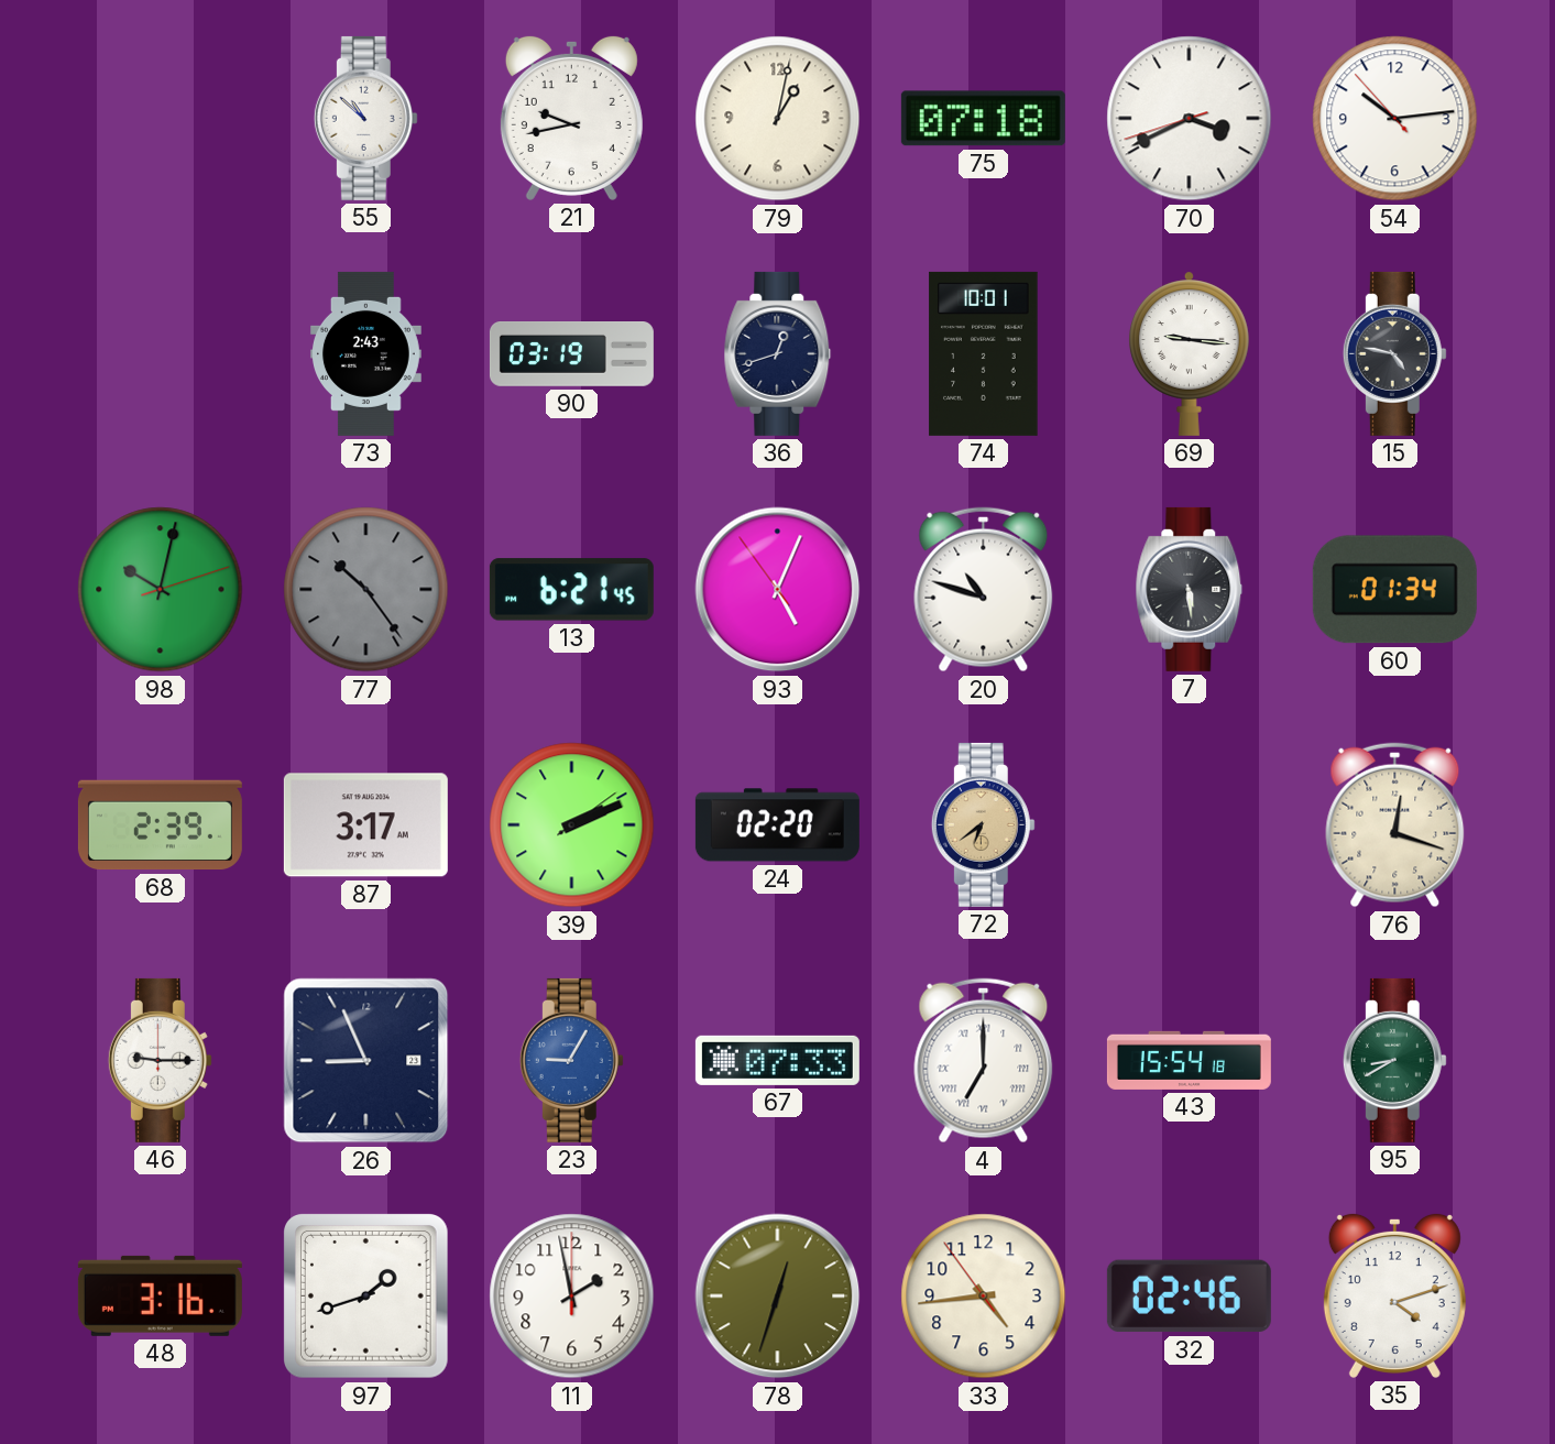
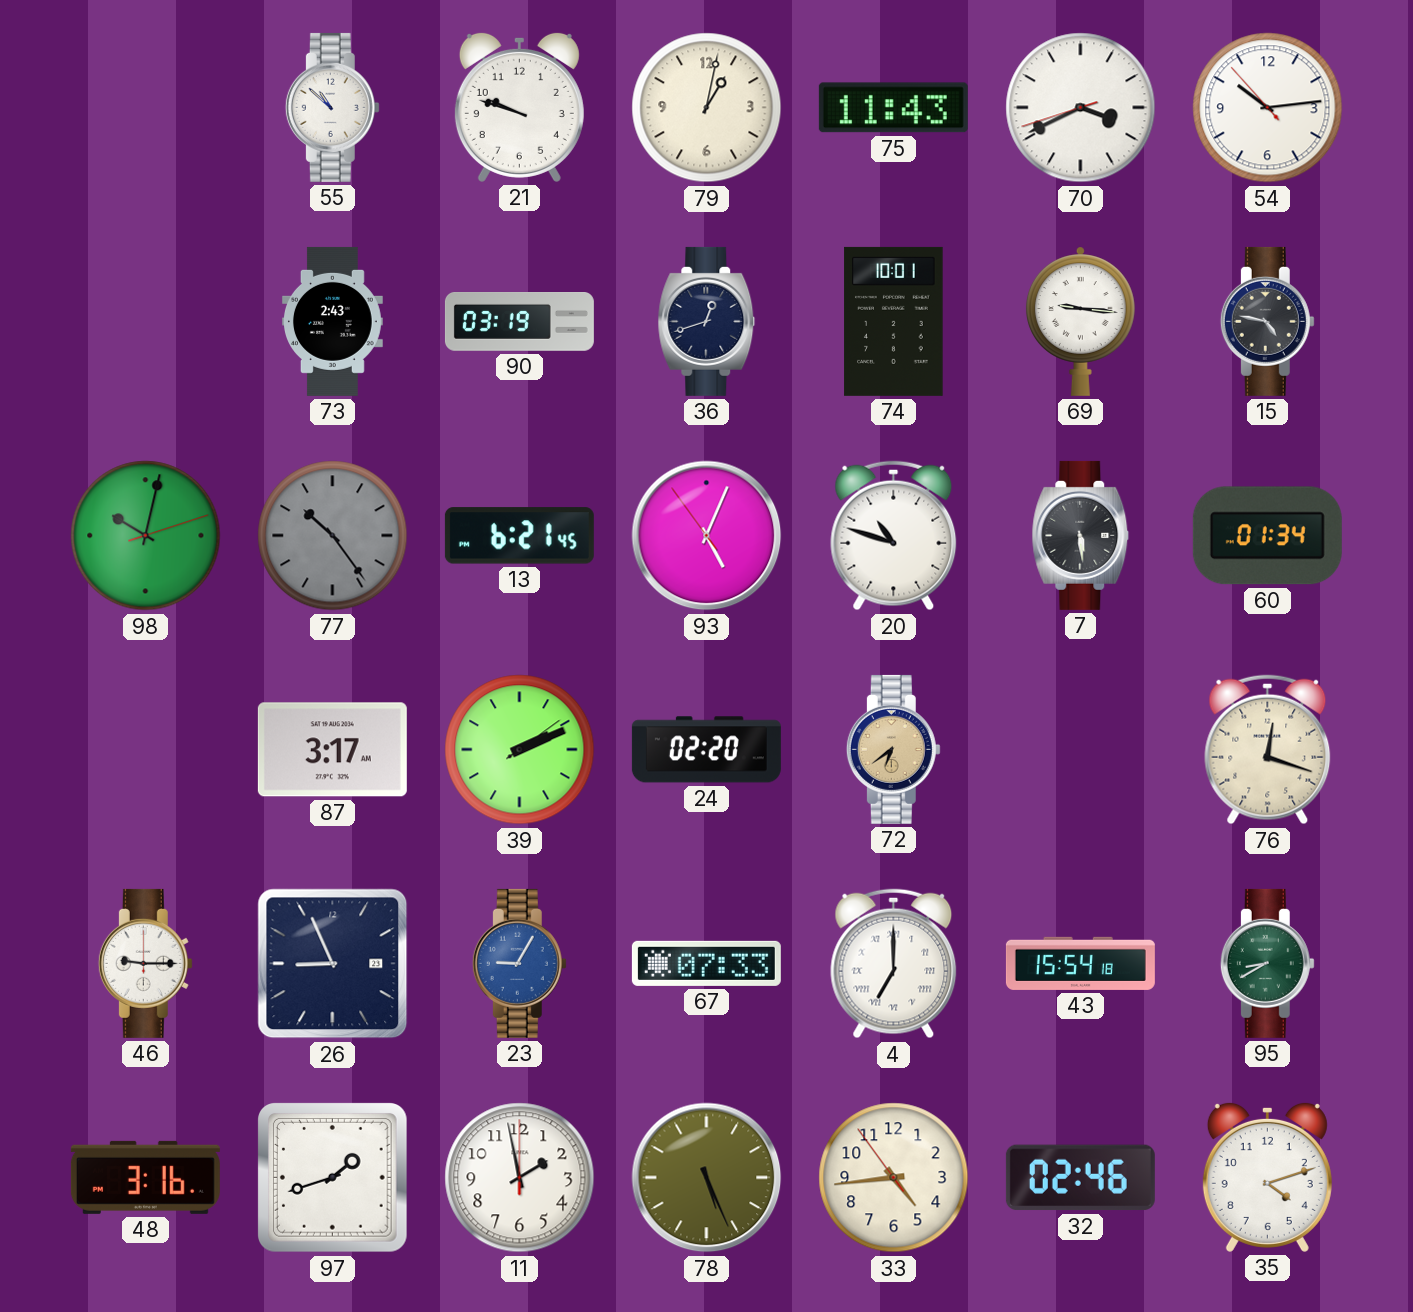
21: 9:43 -> 9:48
75: 07:18 -> 11:43
68: 2:39 -> none
78: 12:33 -> 5:26
